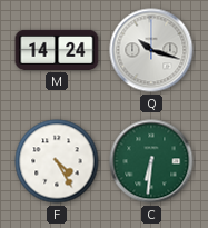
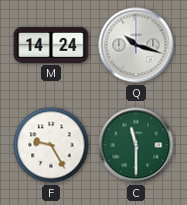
F: 4:25 -> 9:25
C: 6:31 -> 11:30
